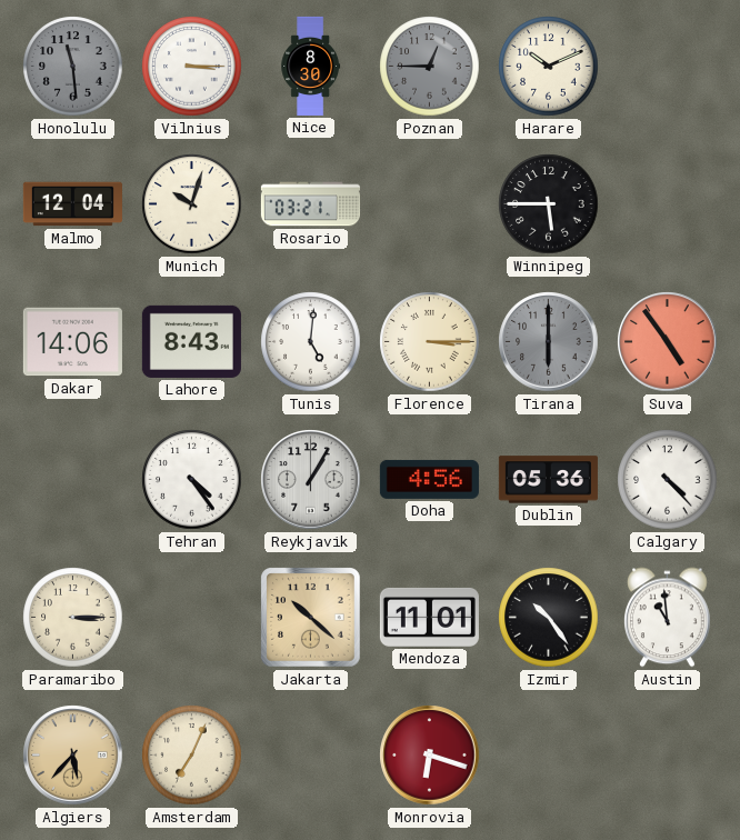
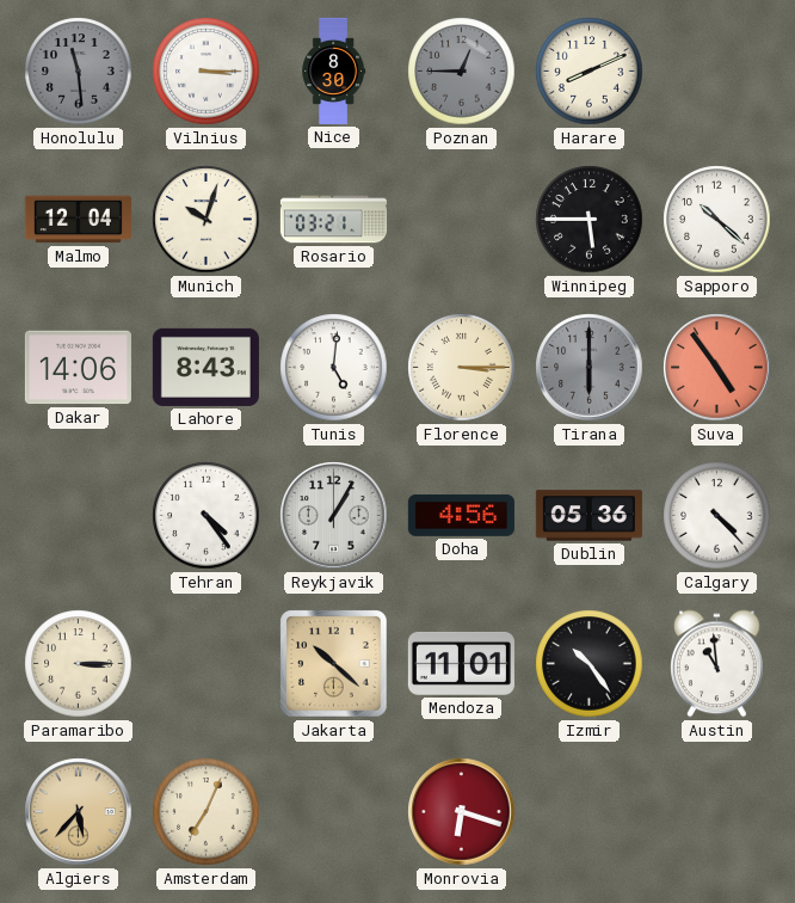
Harare: 10:11 -> 8:11
Sapporo: none -> 10:22
